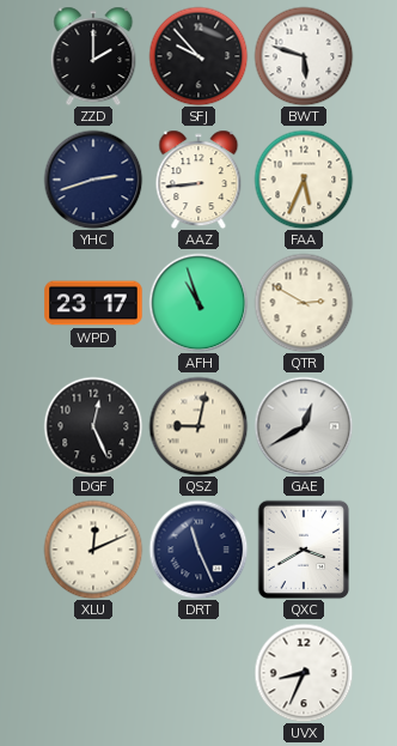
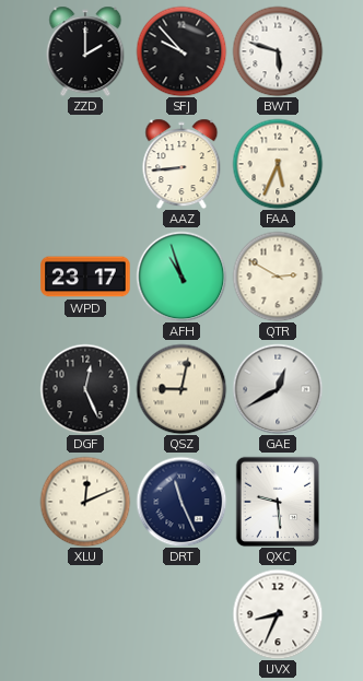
YHC: 2:42 -> none
QXC: 3:40 -> 9:29
